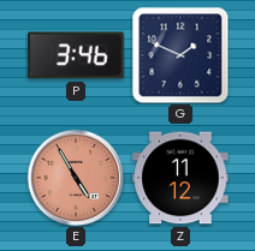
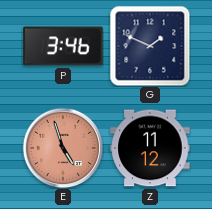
E: 4:55 -> 4:57
